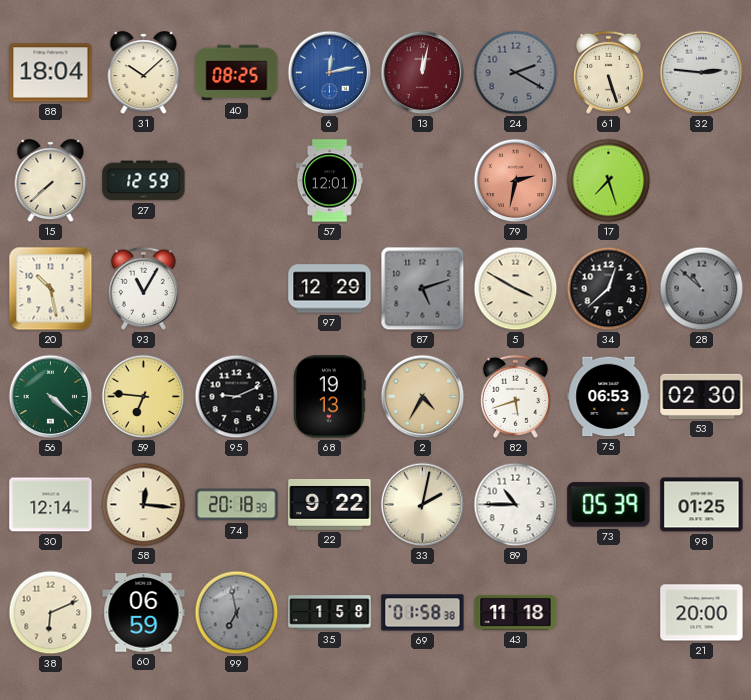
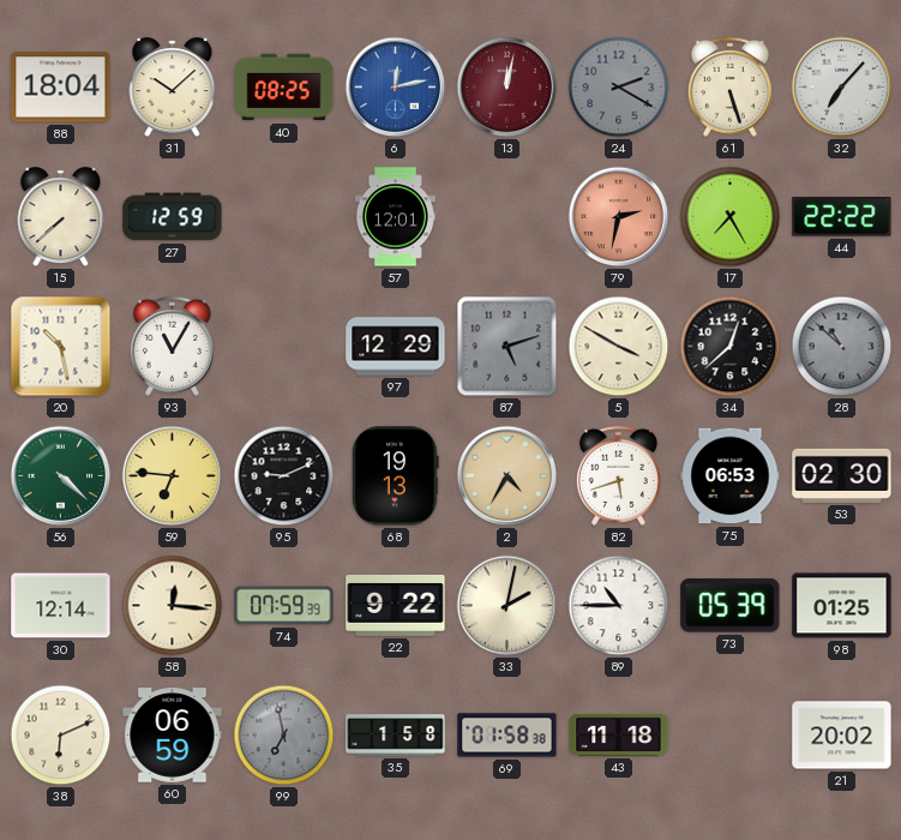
32: 2:46 -> 7:07
17: 7:27 -> 7:25
44: none -> 22:22
74: 20:18 -> 07:59
21: 20:00 -> 20:02
